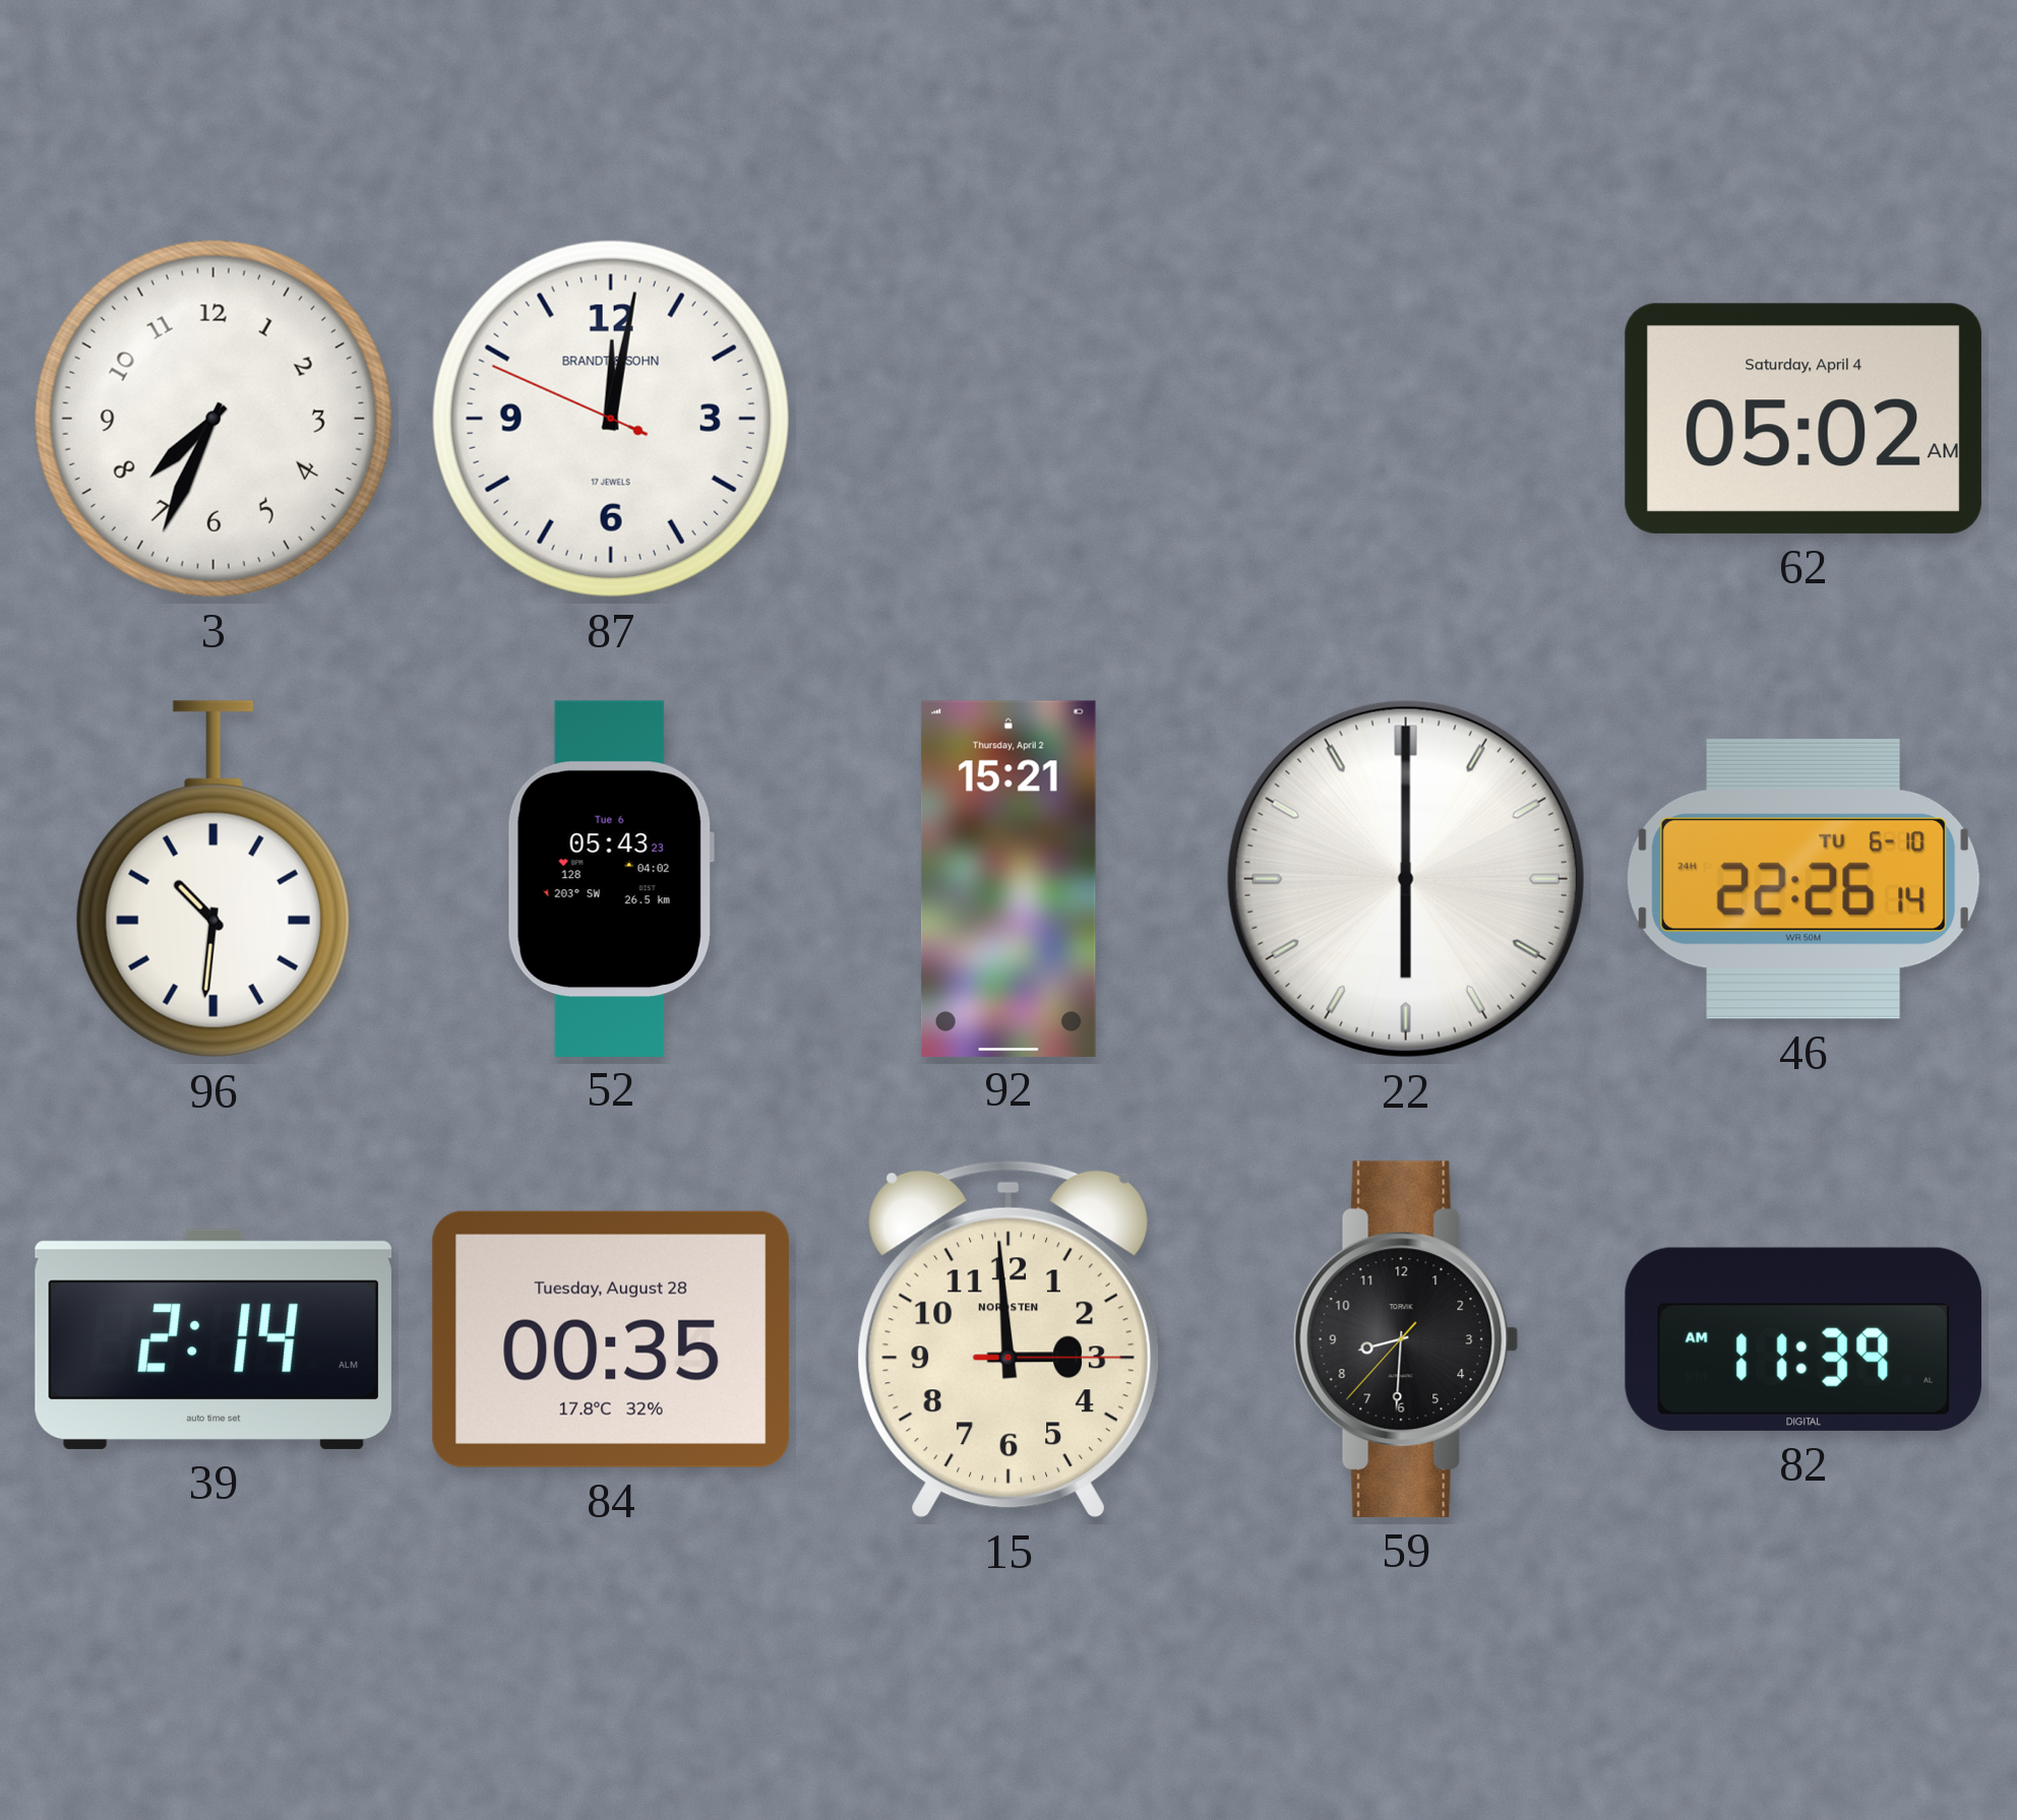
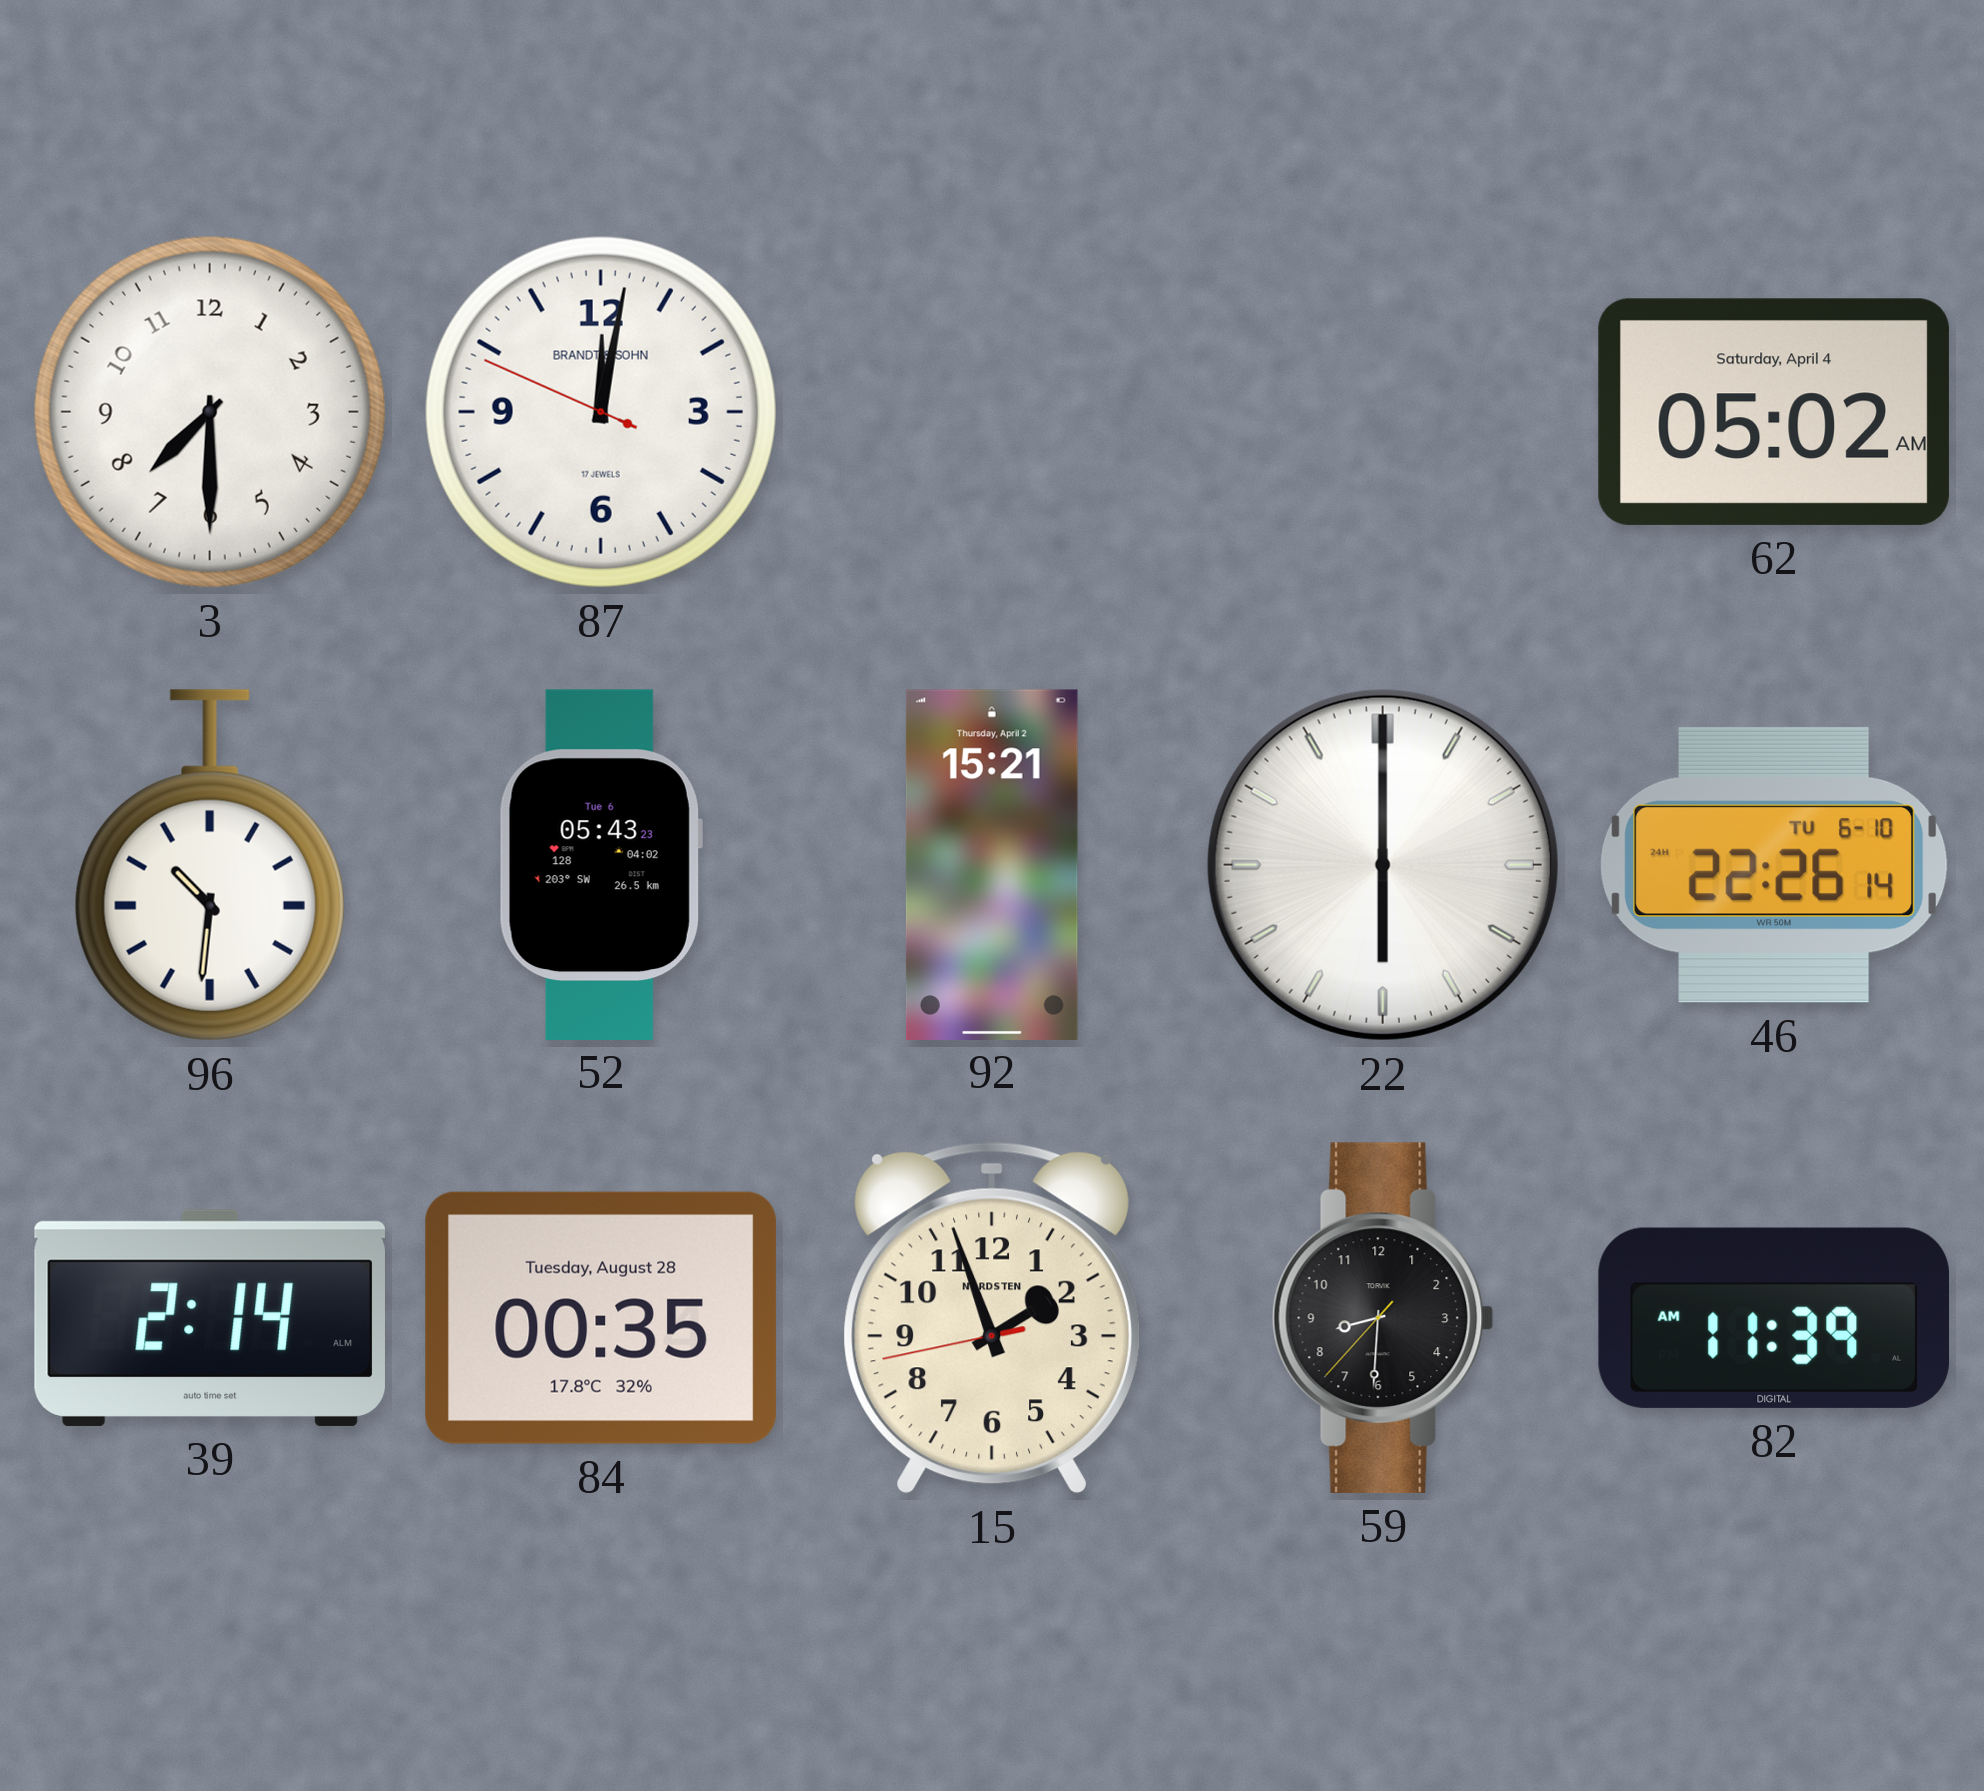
3: 7:34 -> 7:30
15: 2:59 -> 1:56
